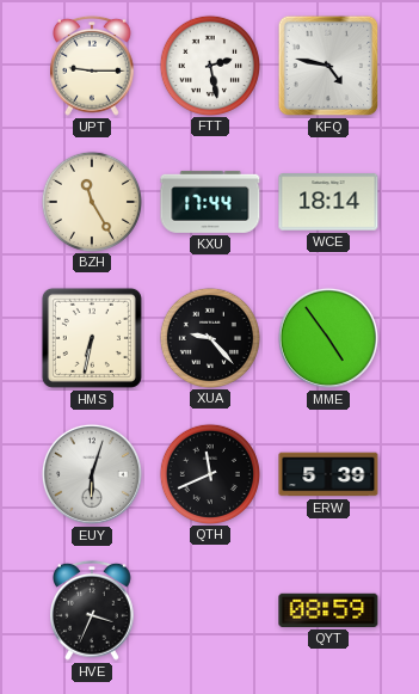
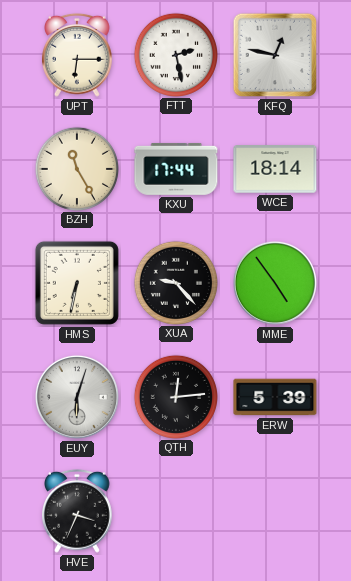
UPT: 9:15 -> 6:15
KFQ: 4:47 -> 12:47
QTH: 11:41 -> 12:14
QYT: 08:59 -> none
